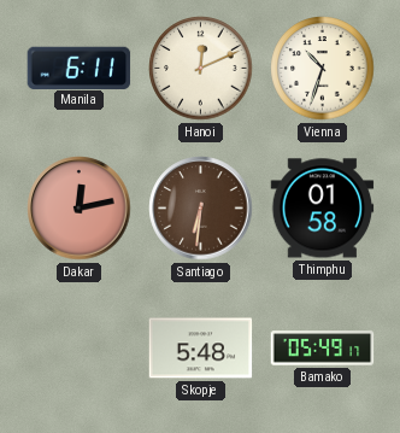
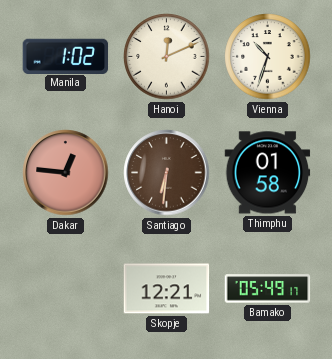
Manila: 6:11 -> 1:02
Dakar: 12:13 -> 12:46
Skopje: 5:48 -> 12:21
